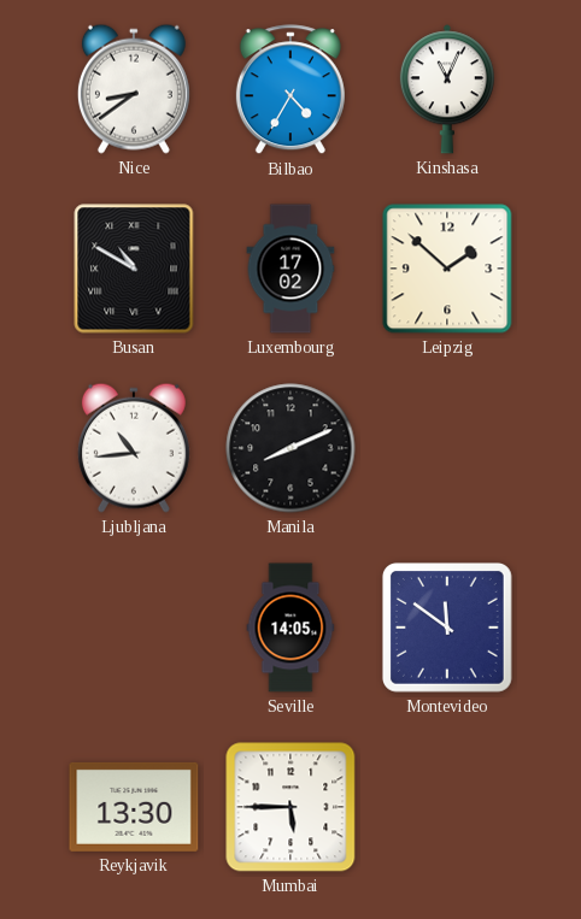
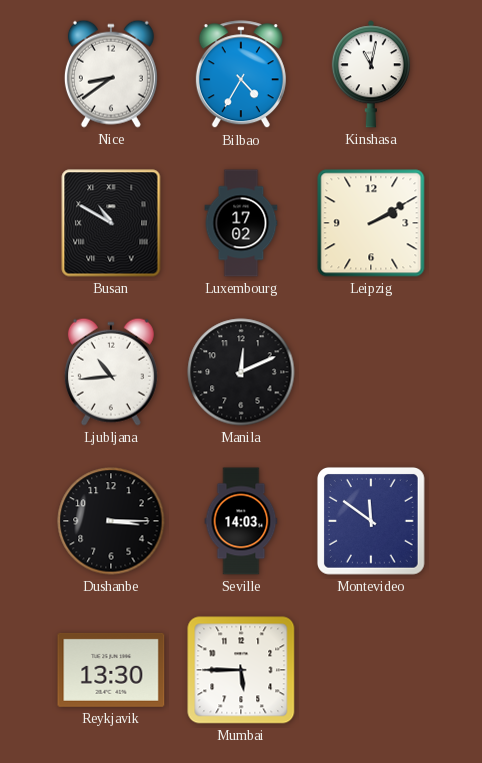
Kinshasa: 11:04 -> 11:02
Leipzig: 1:52 -> 2:10
Manila: 8:11 -> 12:11
Dushanbe: none -> 3:15
Seville: 14:05 -> 14:03
